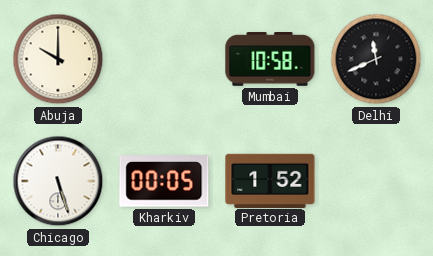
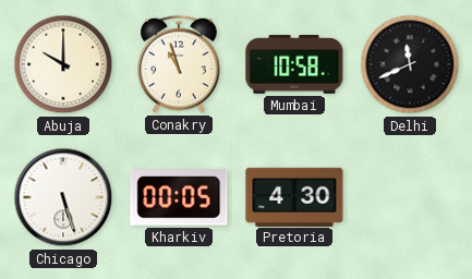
Conakry: none -> 10:57
Pretoria: 1:52 -> 4:30
